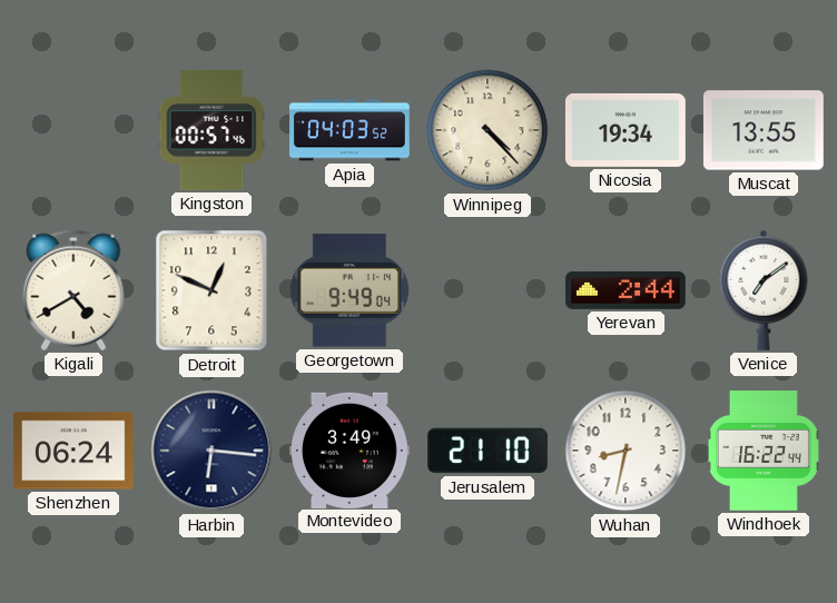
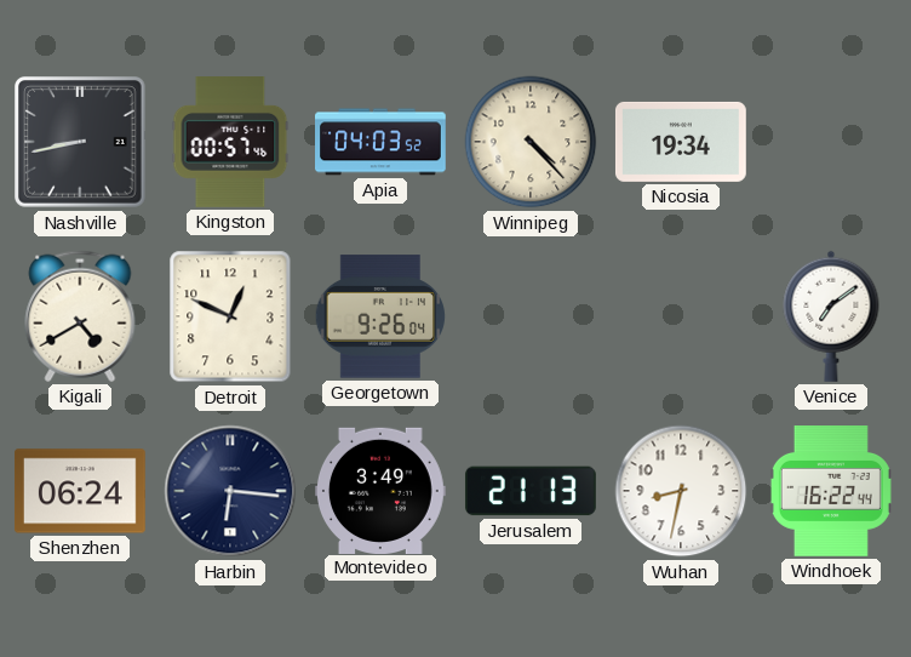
Nashville: none -> 8:43
Muscat: 13:55 -> none
Georgetown: 9:49 -> 9:26
Yerevan: 2:44 -> none
Jerusalem: 21:10 -> 21:13
